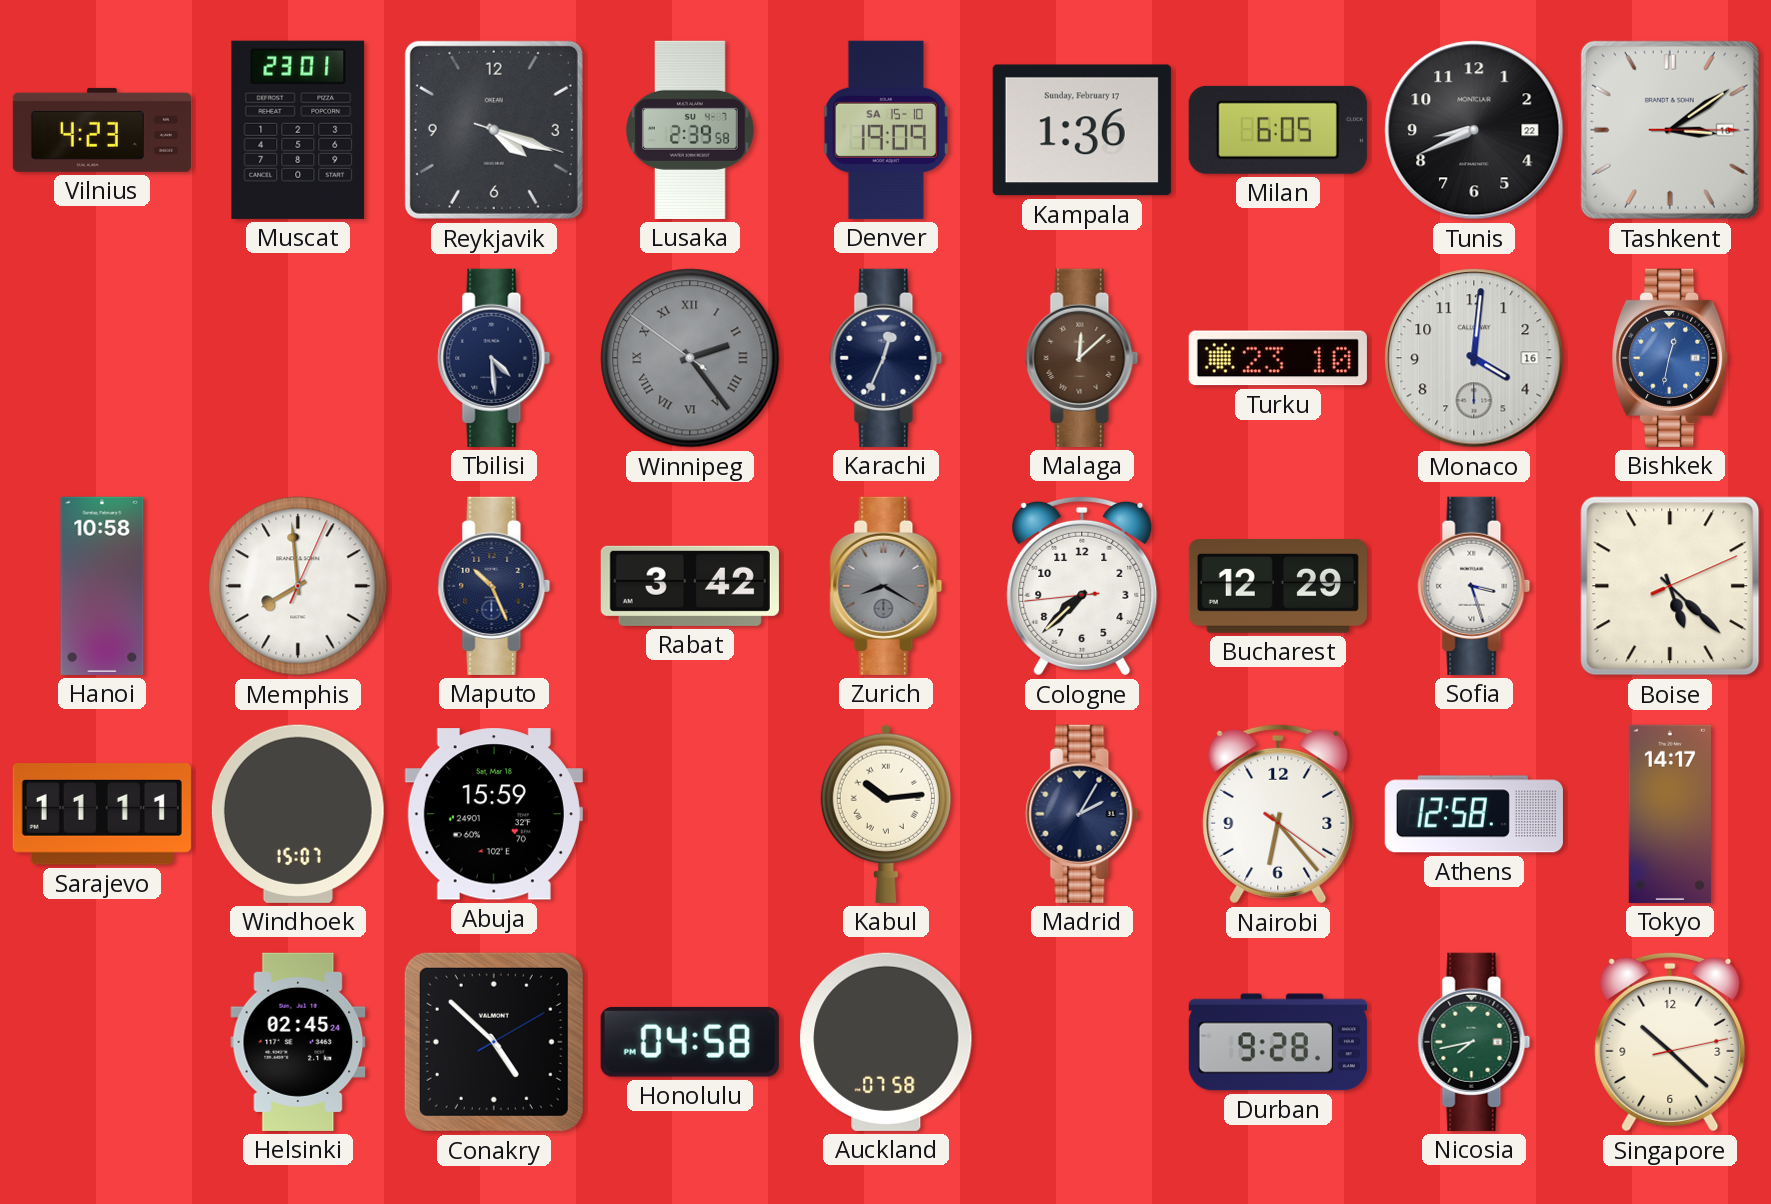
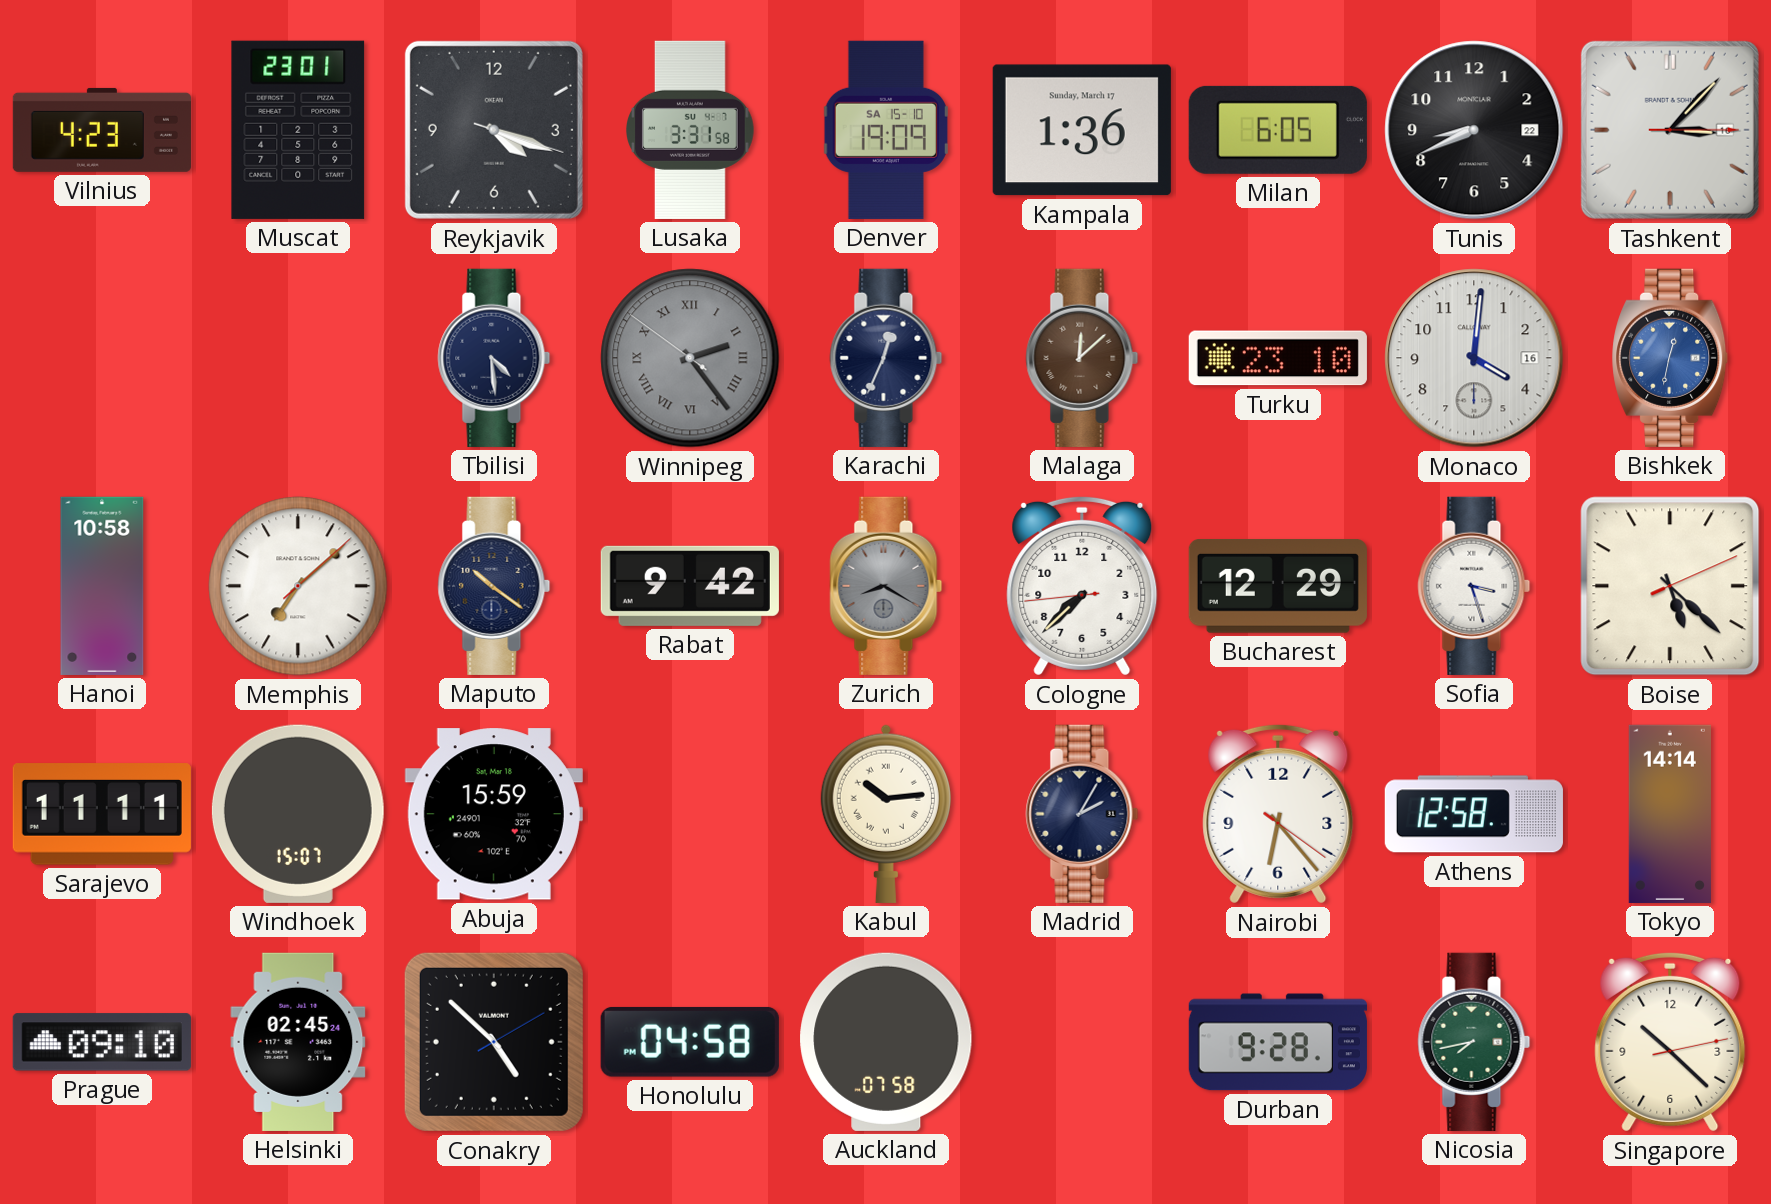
Lusaka: 2:39 -> 3:31
Kampala date: Sunday, February 17 -> Sunday, March 17
Tashkent: 3:09 -> 3:07
Memphis: 7:59 -> 7:08
Maputo: 10:26 -> 10:21
Rabat: 3:42 -> 9:42
Tokyo: 14:17 -> 14:14
Prague: none -> 09:10
